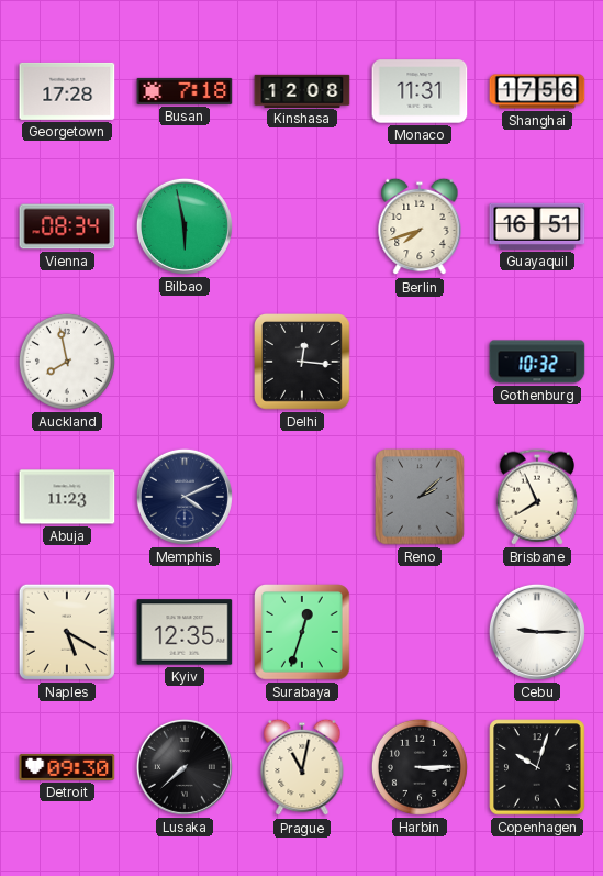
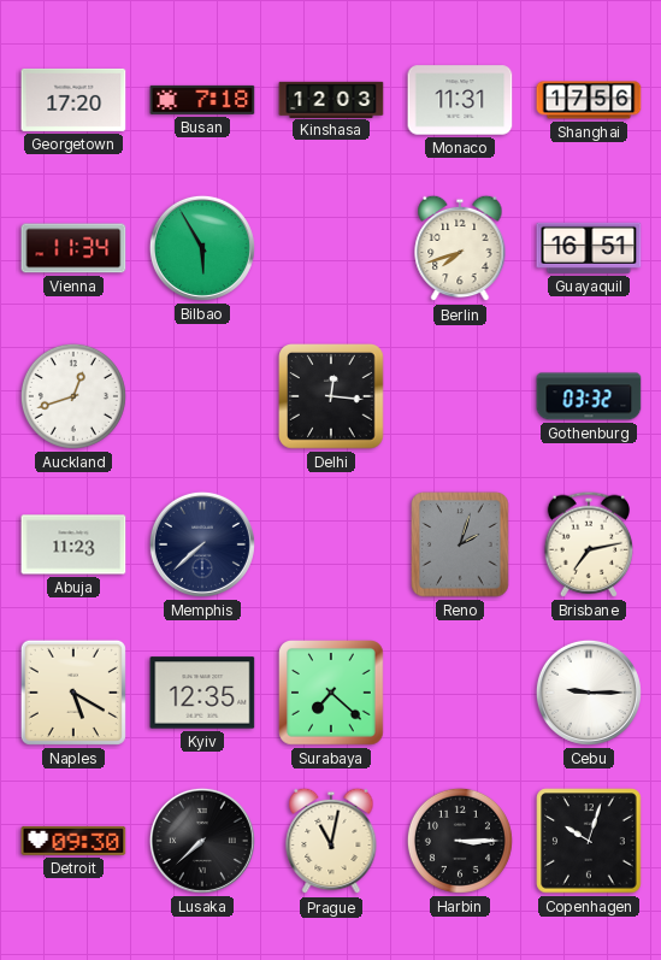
Georgetown: 17:28 -> 17:20
Kinshasa: 12:08 -> 12:03
Vienna: 08:34 -> 11:34
Bilbao: 5:58 -> 5:55
Auckland: 7:58 -> 12:42
Gothenburg: 10:32 -> 03:32
Memphis: 4:11 -> 7:38
Reno: 2:08 -> 2:03
Brisbane: 7:56 -> 7:13
Surabaya: 12:33 -> 7:22
